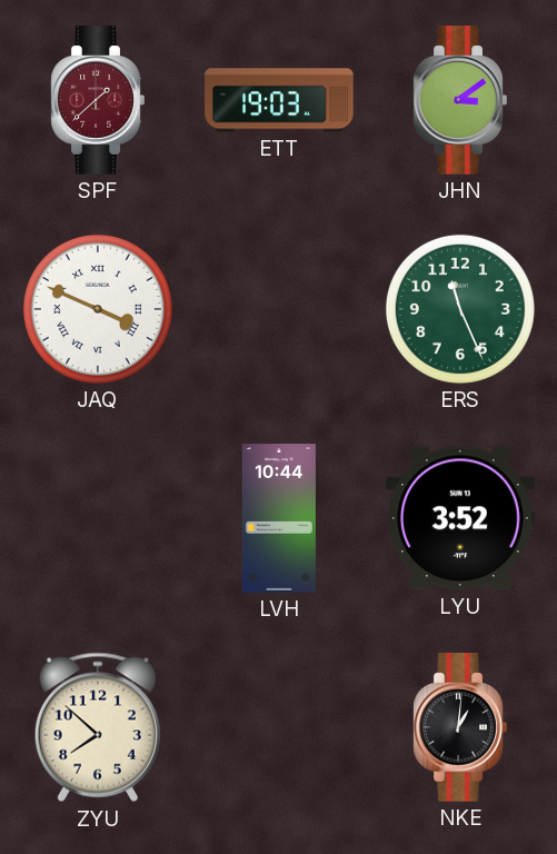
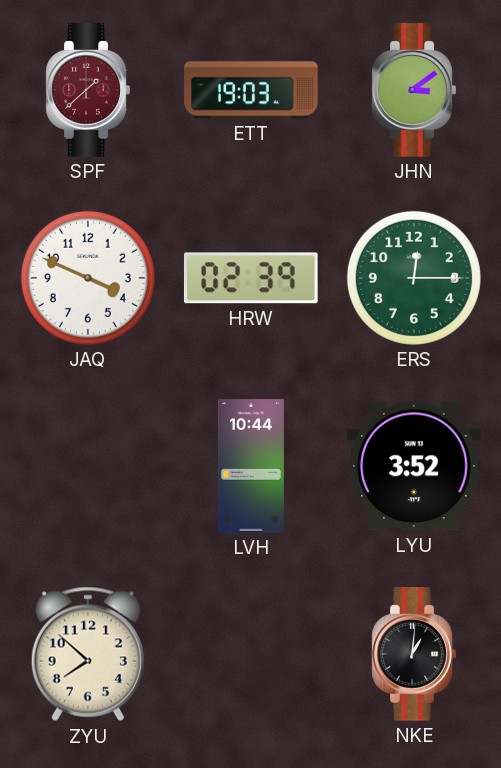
JAQ numerals: Roman -> Arabic
HRW: none -> 02:39
ERS: 11:26 -> 12:15
